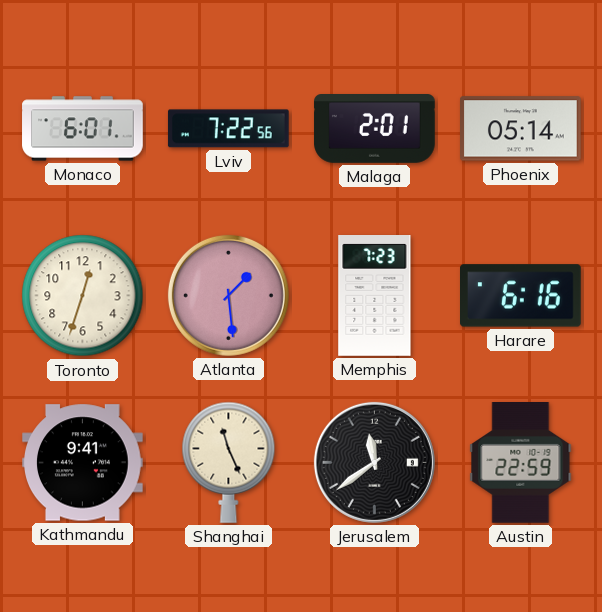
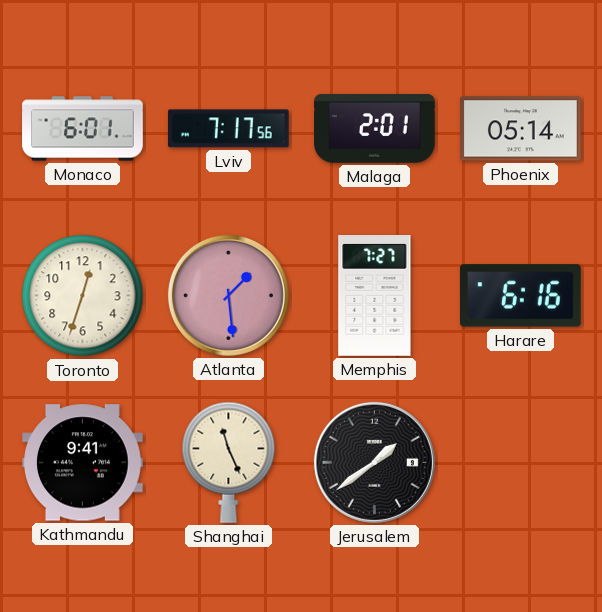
Lviv: 7:22 -> 7:17
Memphis: 7:23 -> 7:27
Jerusalem: 11:39 -> 1:39
Austin: 22:59 -> none
